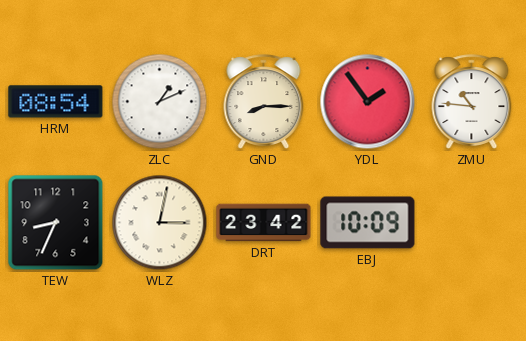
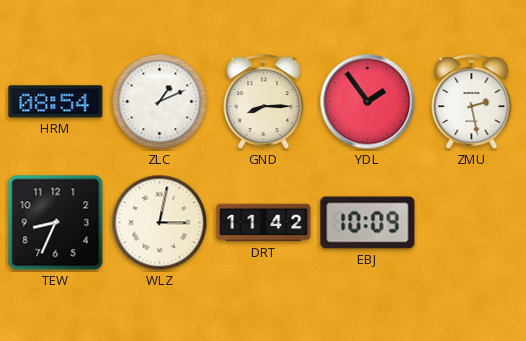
ZMU: 10:46 -> 2:28
DRT: 23:42 -> 11:42
